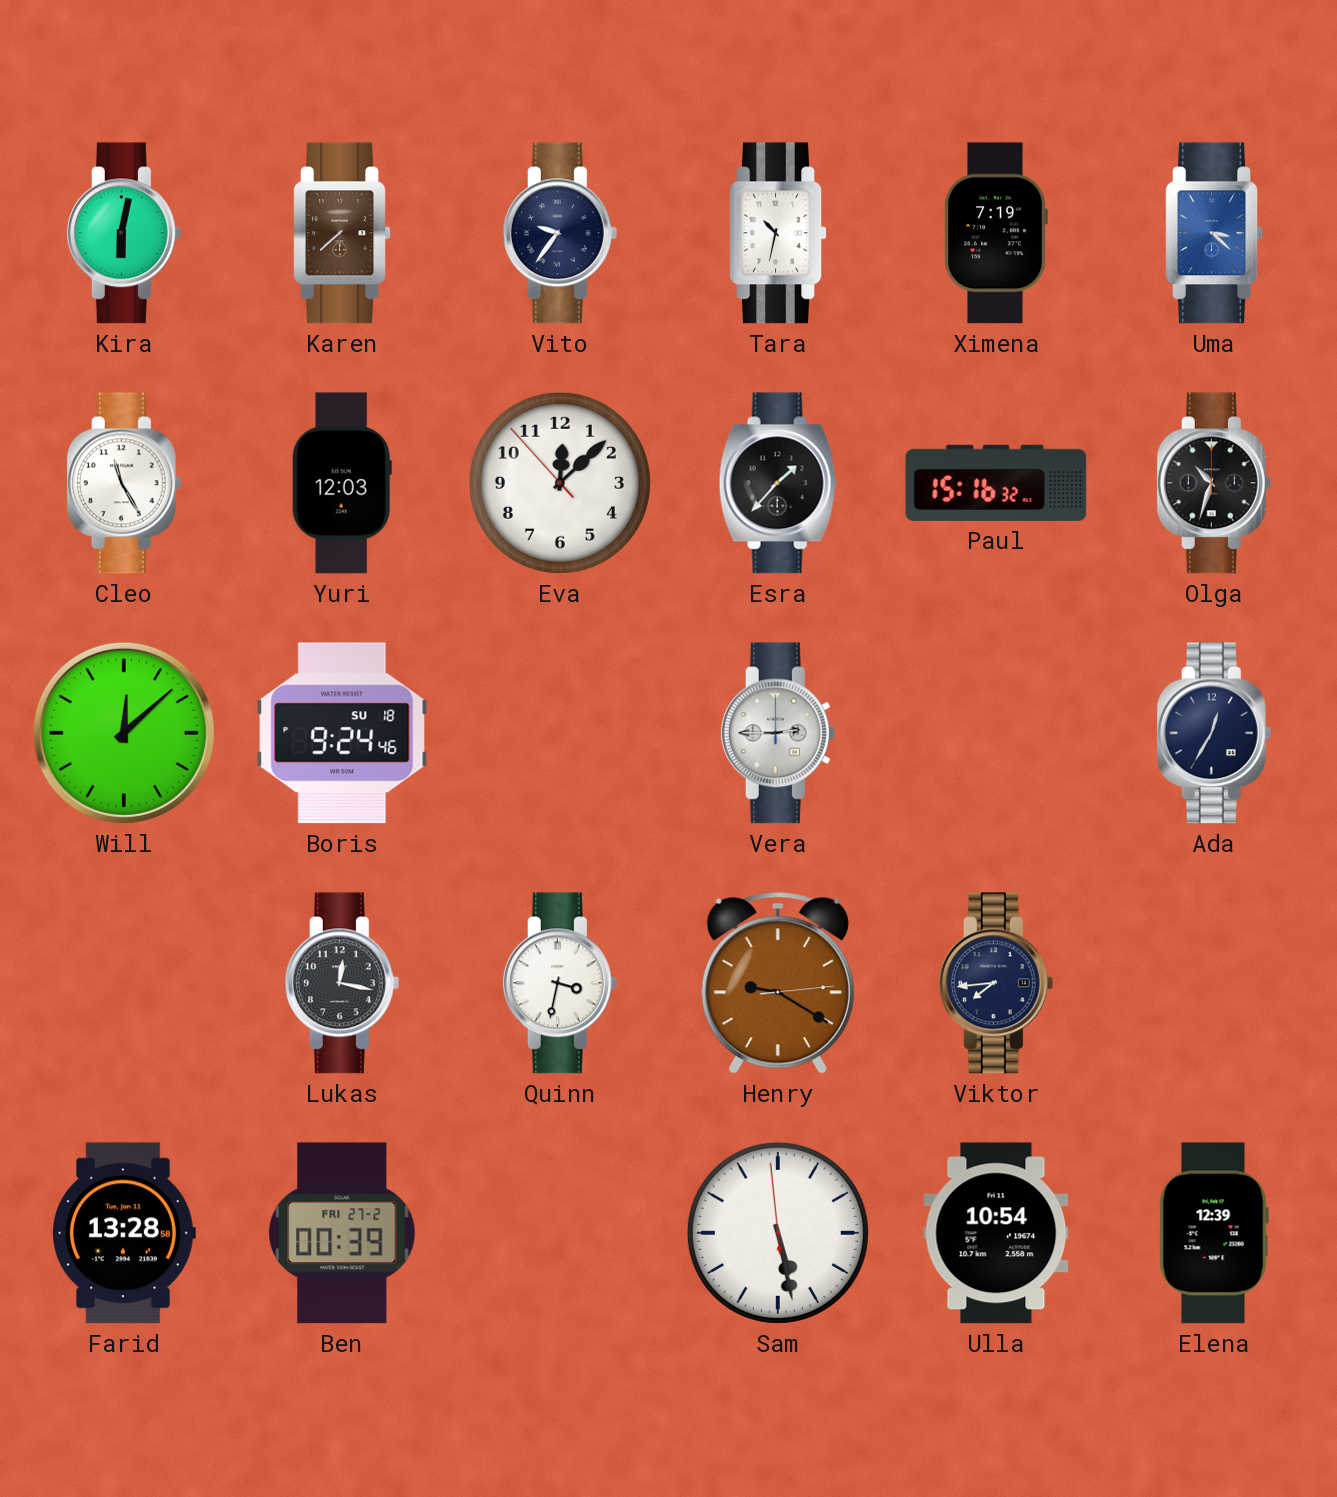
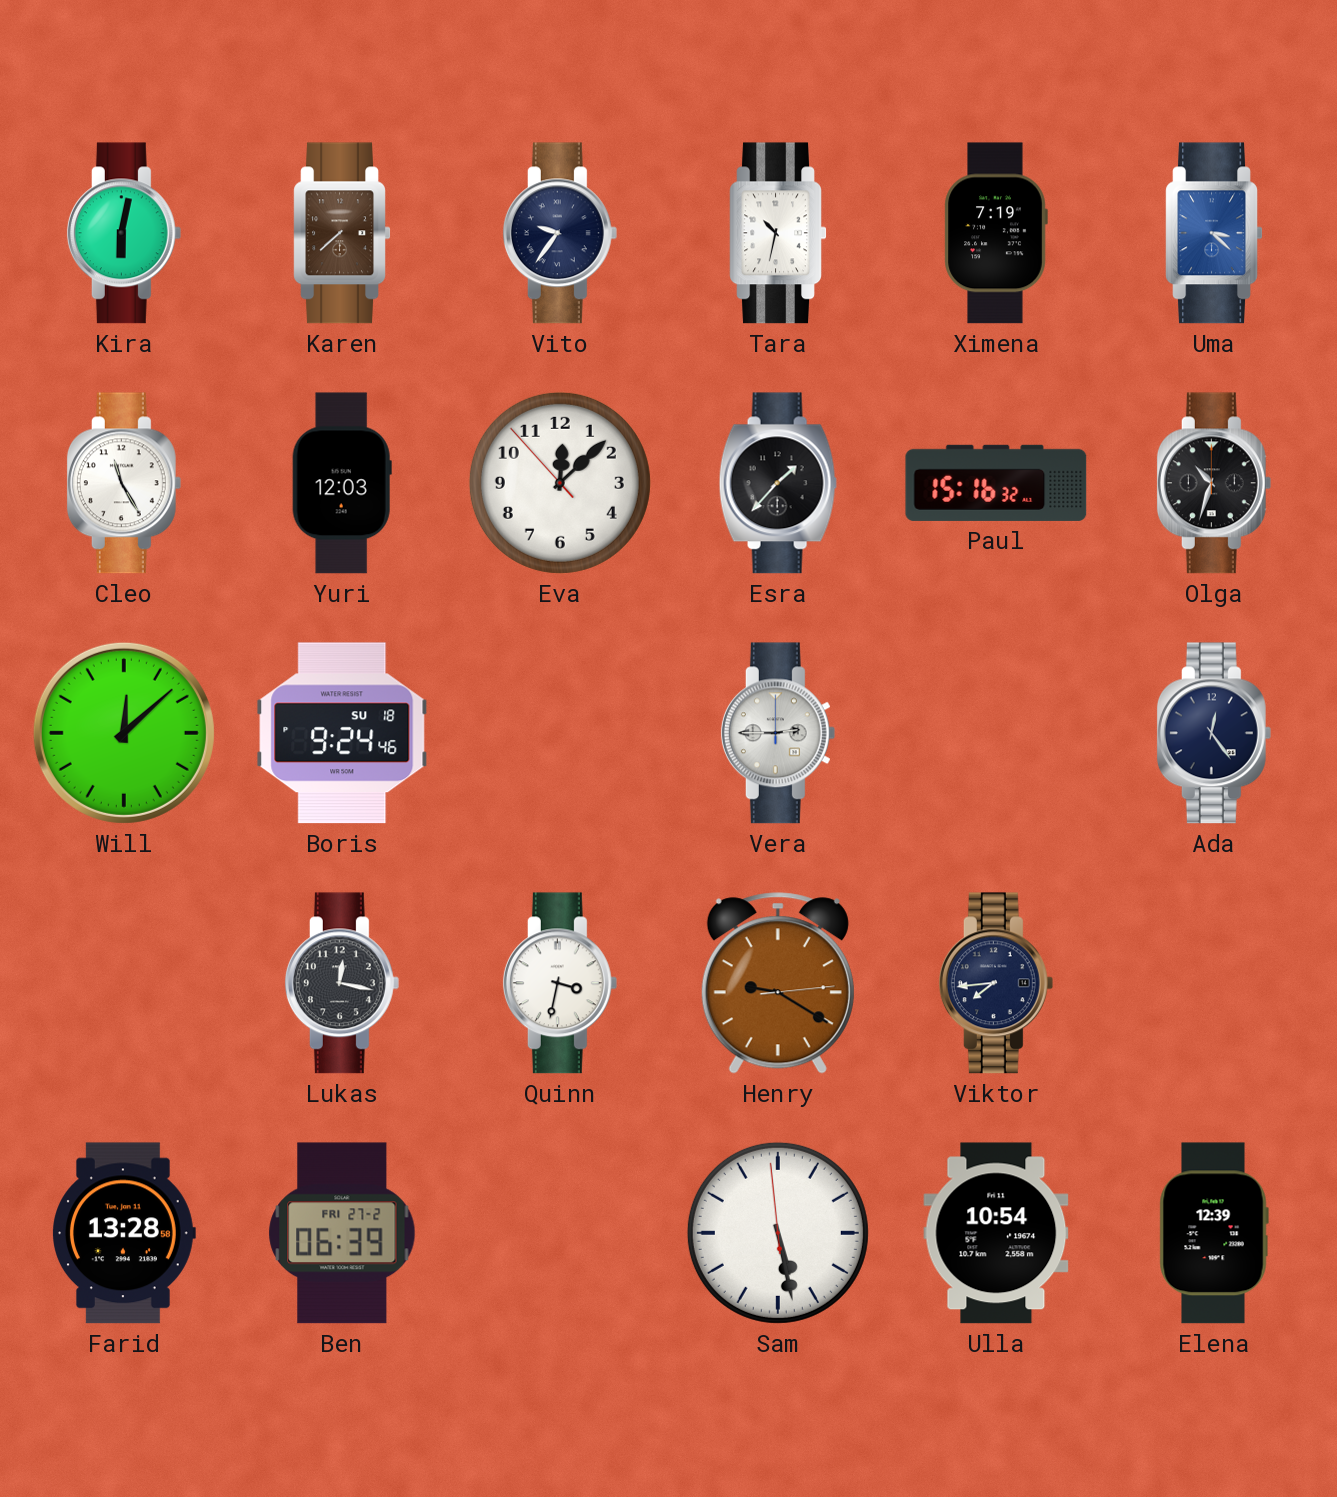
Ada: 12:35 -> 12:24
Ben: 00:39 -> 06:39
